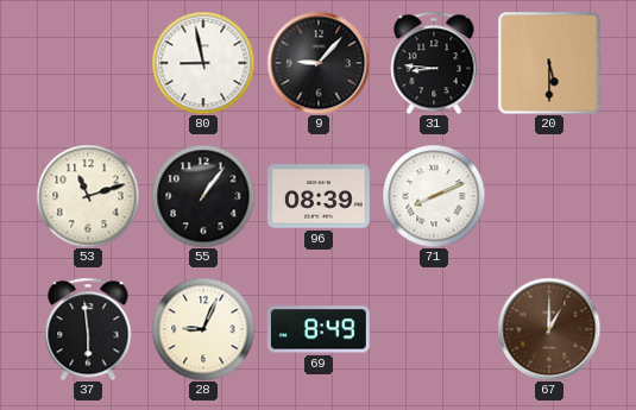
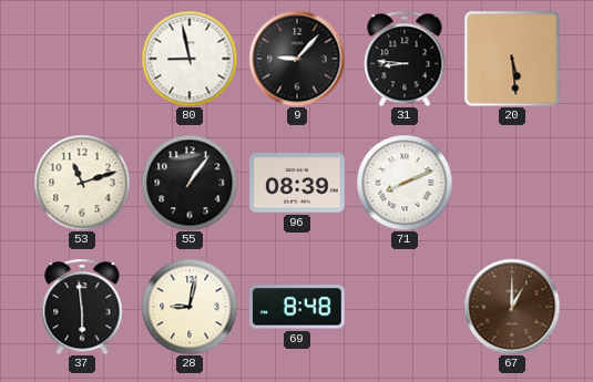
20: 5:30 -> 5:29
28: 9:04 -> 9:02
69: 8:49 -> 8:48
